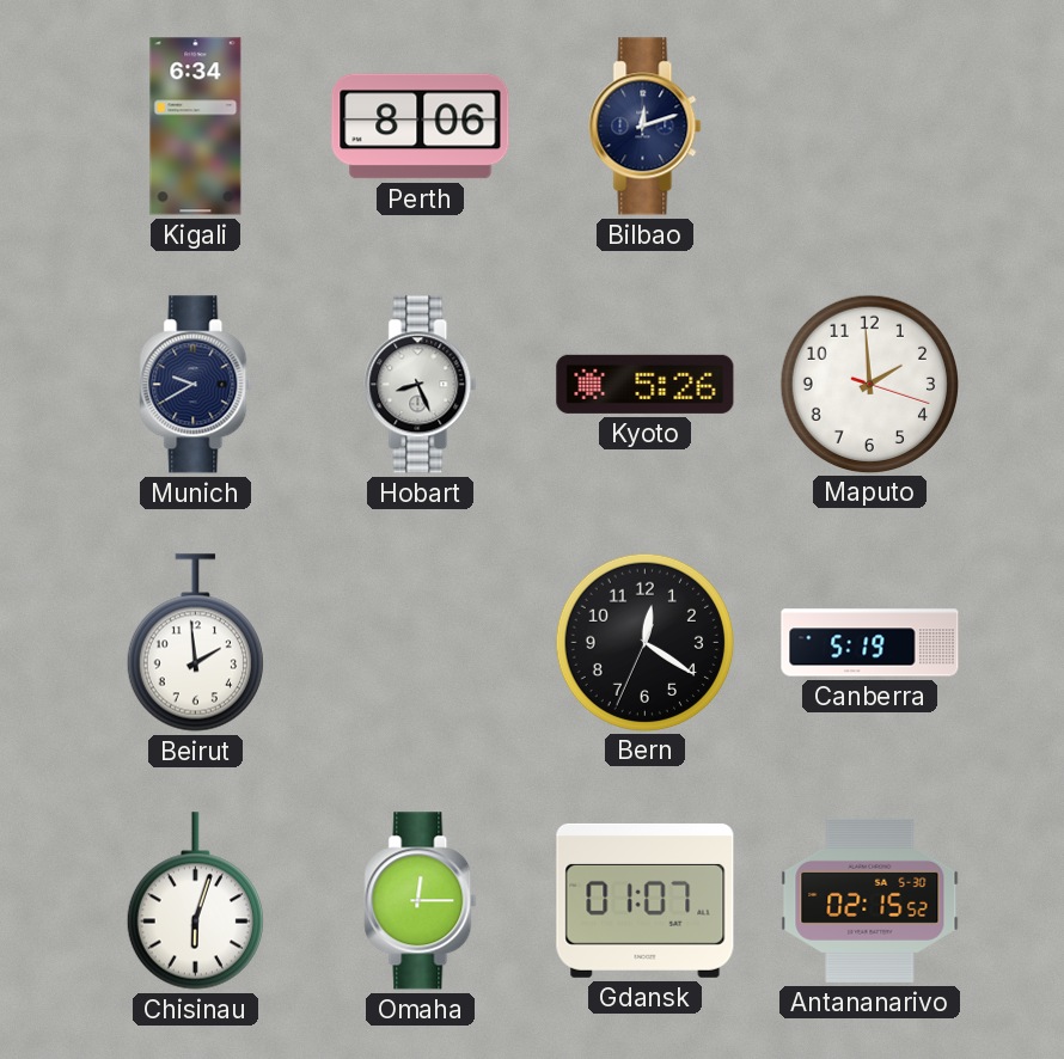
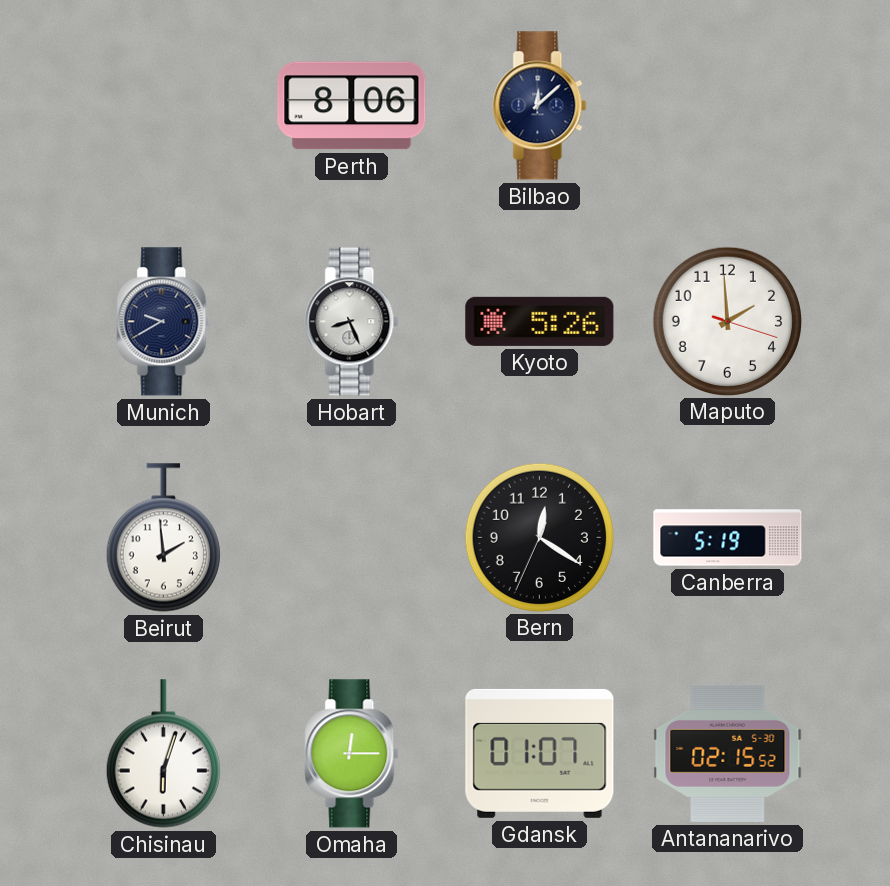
Kigali: 6:34 -> none
Bilbao: 12:12 -> 12:08
